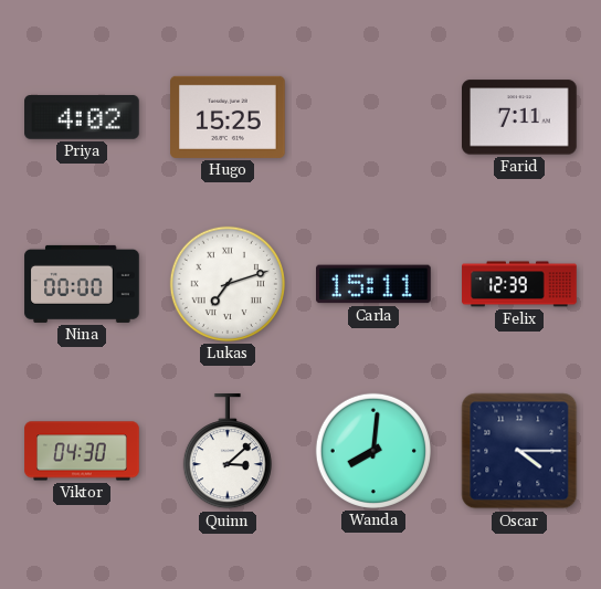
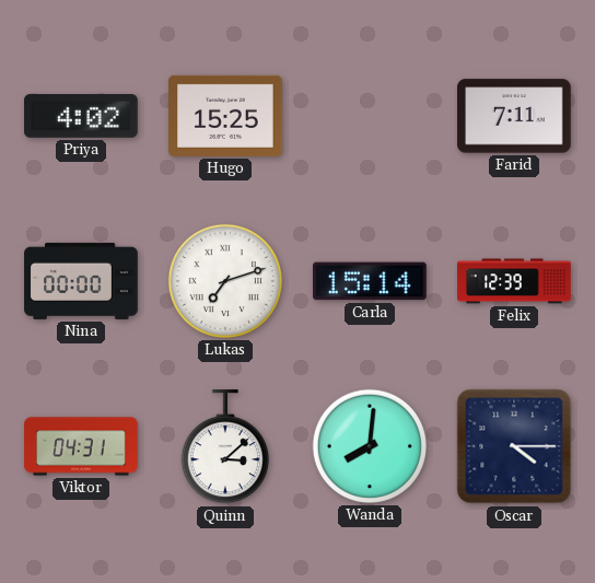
Carla: 15:11 -> 15:14
Viktor: 04:30 -> 04:31
